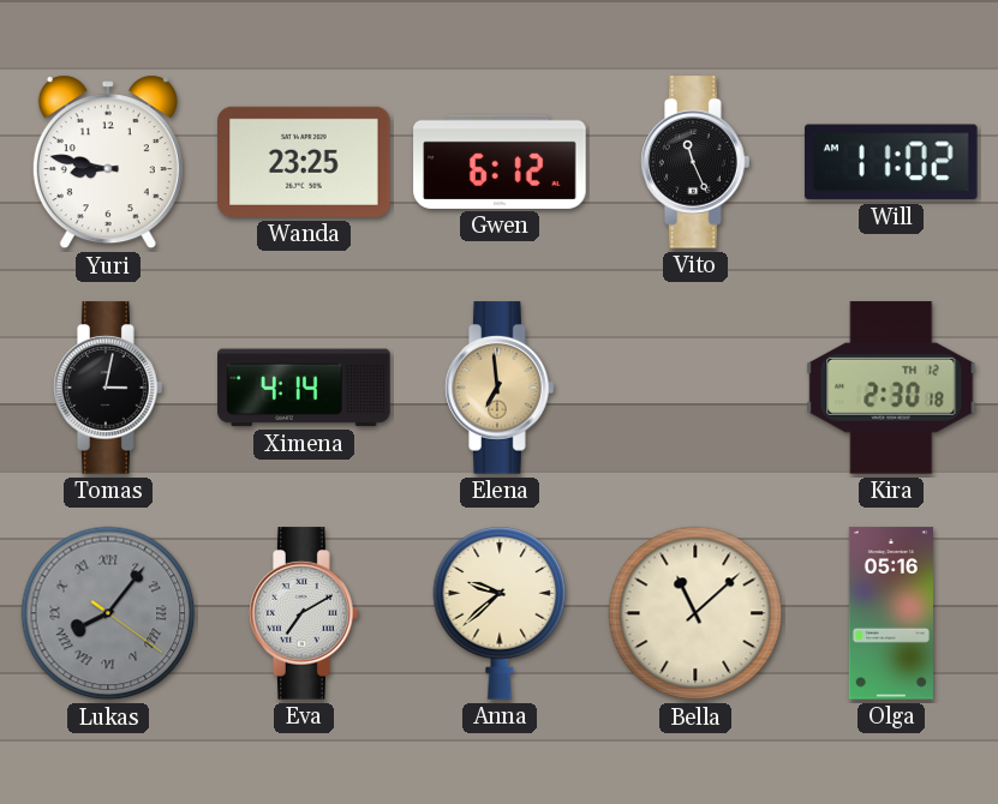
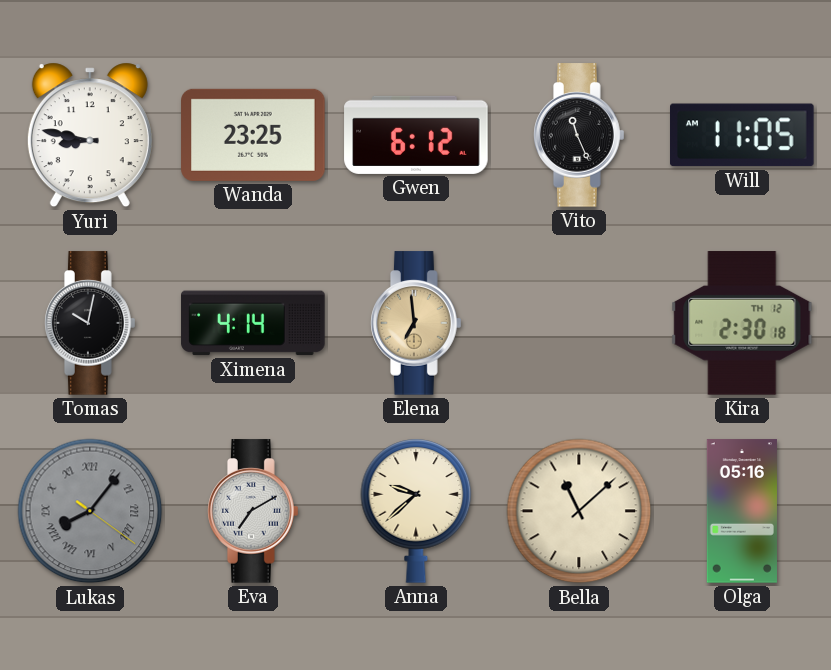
Will: 11:02 -> 11:05
Tomas: 3:02 -> 10:02
